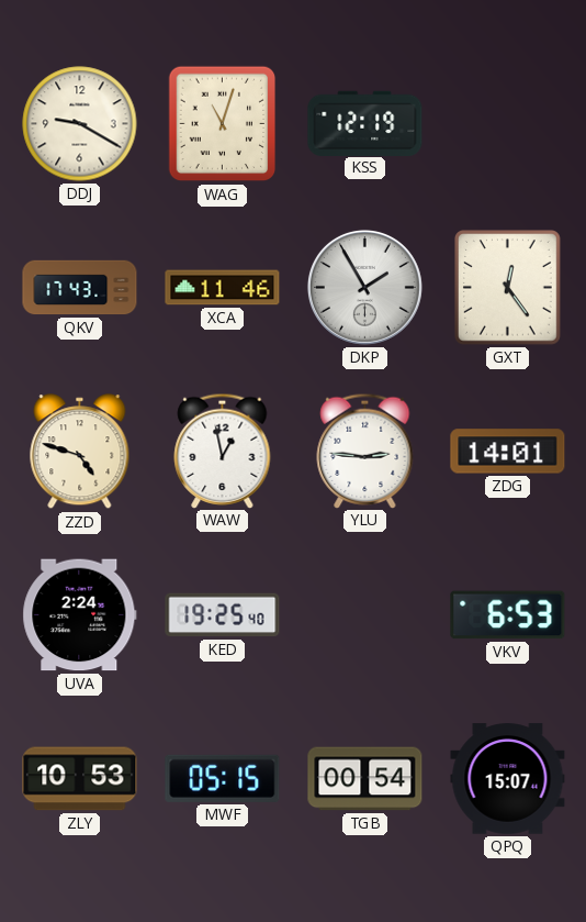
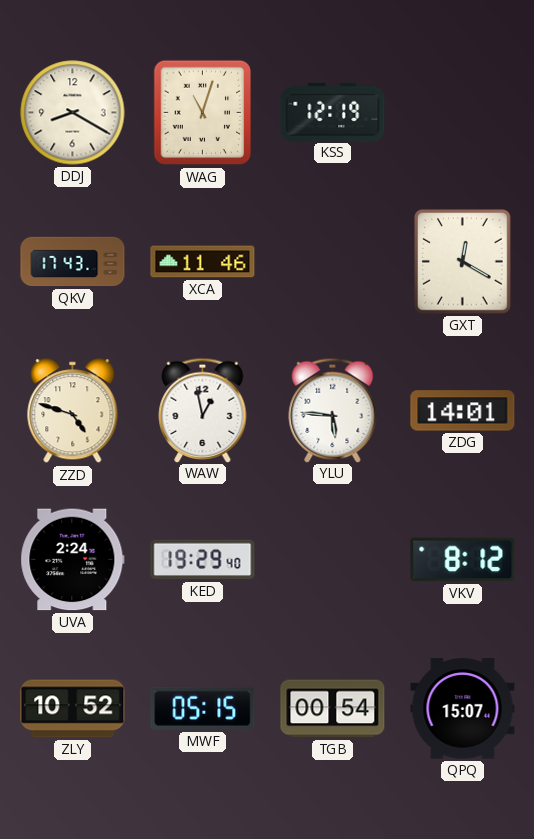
DDJ: 9:20 -> 8:20
DKP: 1:55 -> none
GXT: 12:24 -> 12:20
YLU: 2:46 -> 5:46
KED: 19:25 -> 19:29
VKV: 6:53 -> 8:12
ZLY: 10:53 -> 10:52
